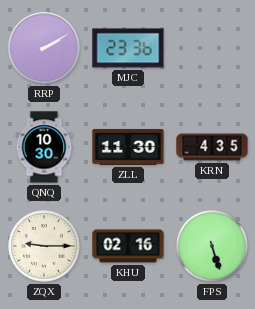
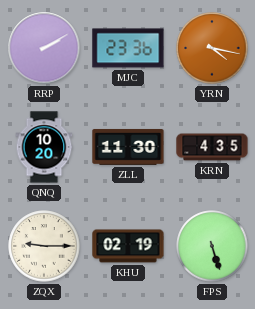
YRN: none -> 4:17
QNQ: 10:30 -> 10:20
KHU: 02:16 -> 02:19
